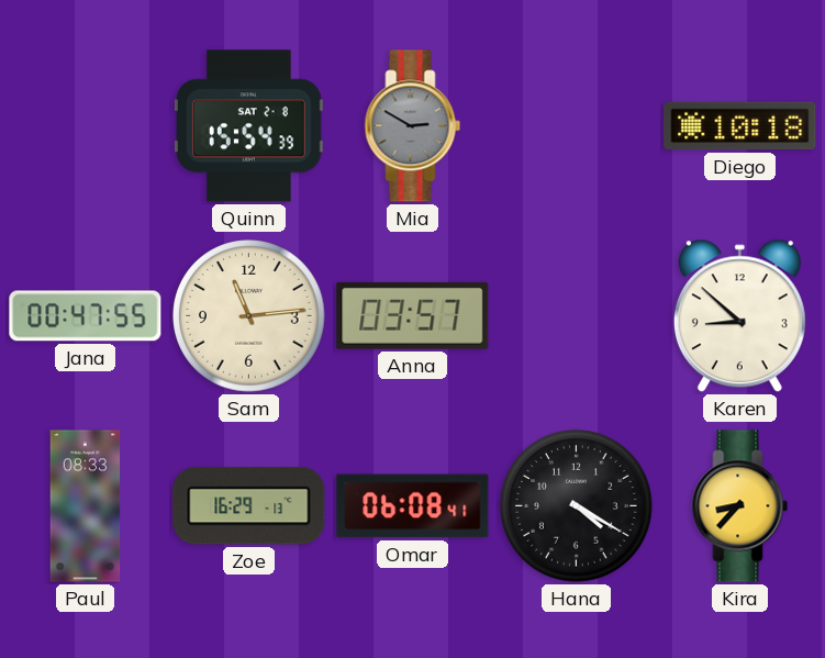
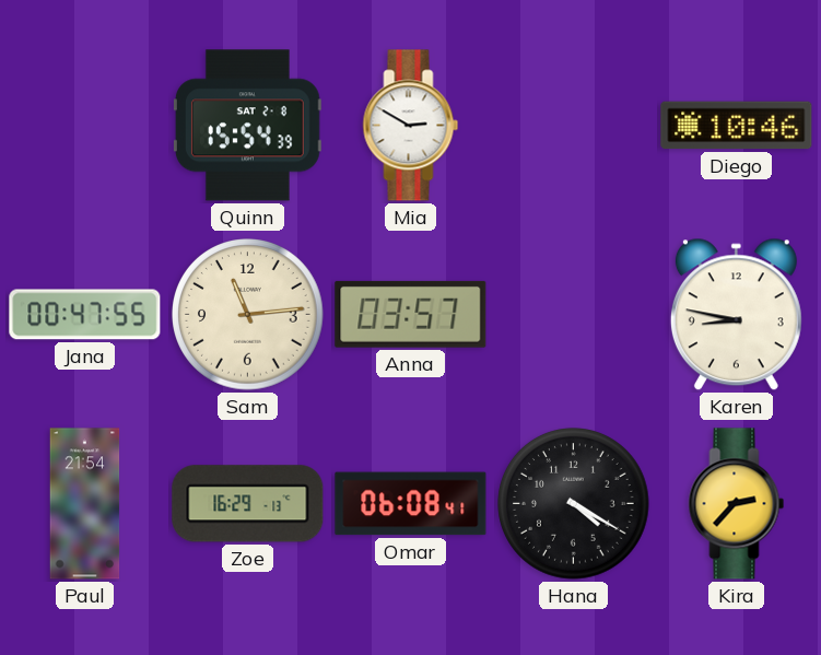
Mia dial: grey -> white
Diego: 10:18 -> 10:46
Karen: 8:52 -> 8:47
Paul: 08:33 -> 21:54
Kira: 8:37 -> 2:37
